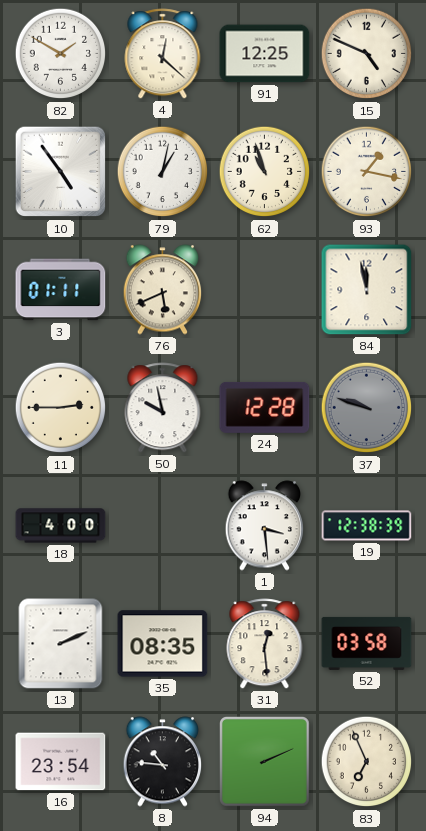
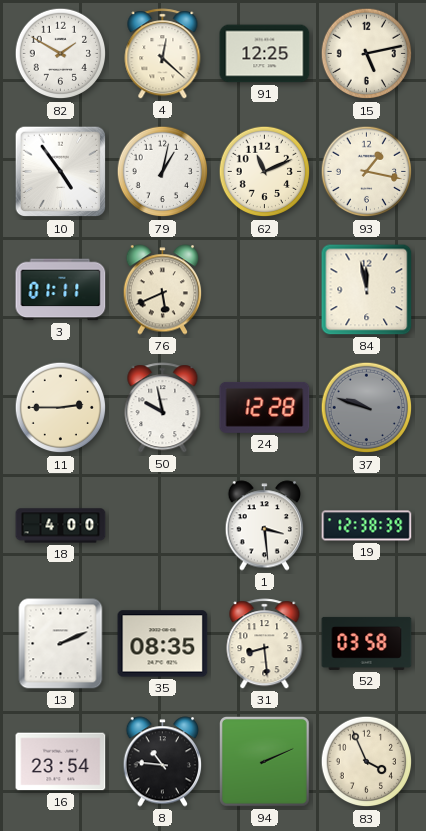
15: 4:49 -> 5:13
62: 10:57 -> 11:11
31: 12:29 -> 8:29
83: 6:56 -> 3:56
